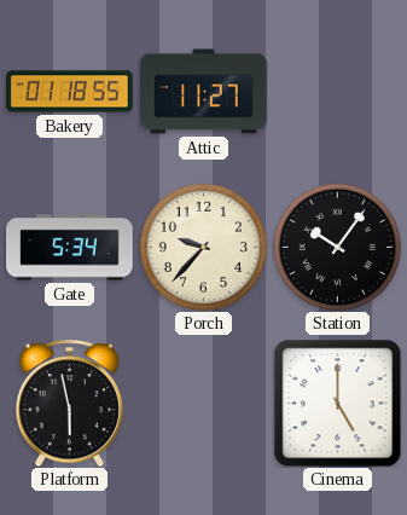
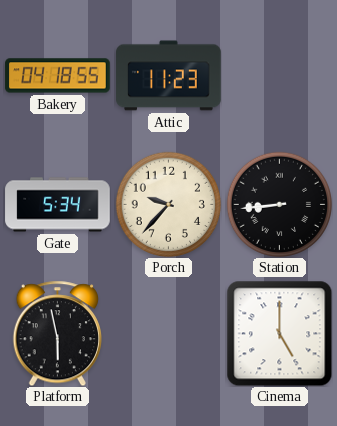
Bakery: 01:18 -> 04:18
Attic: 11:27 -> 11:23
Station: 10:06 -> 8:44
